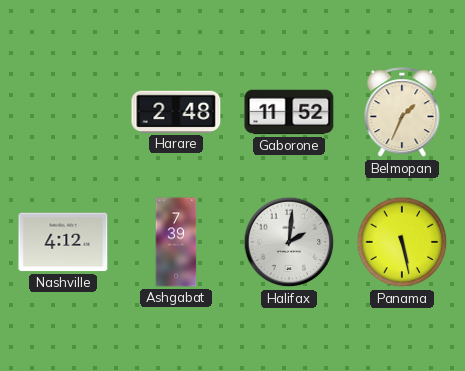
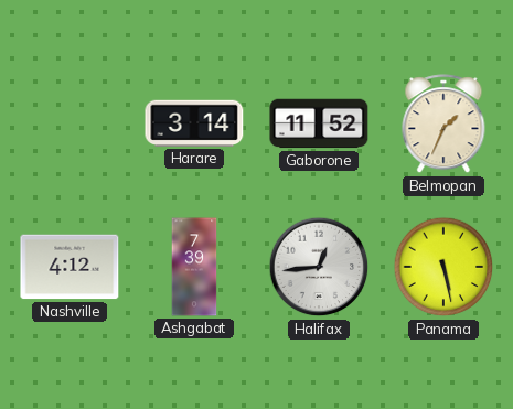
Harare: 2:48 -> 3:14
Halifax: 2:01 -> 12:44
